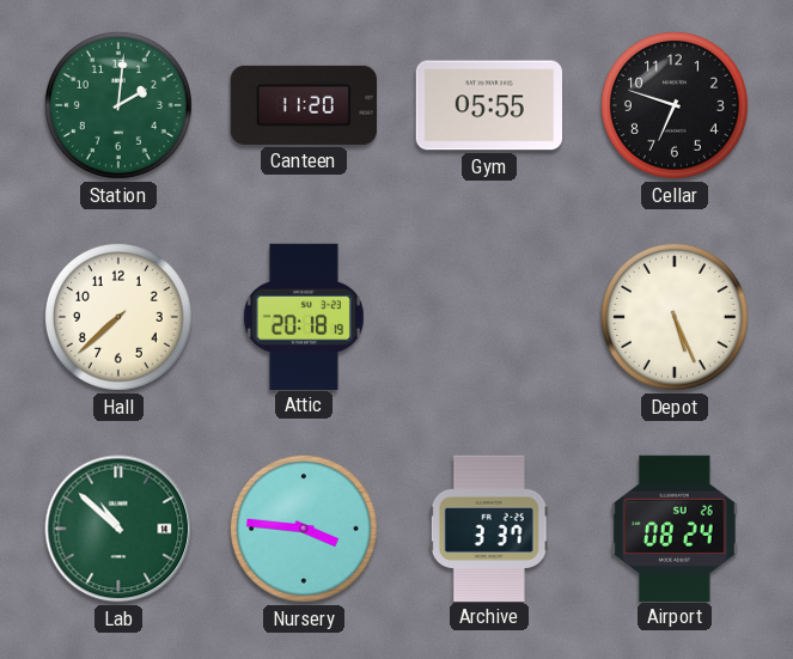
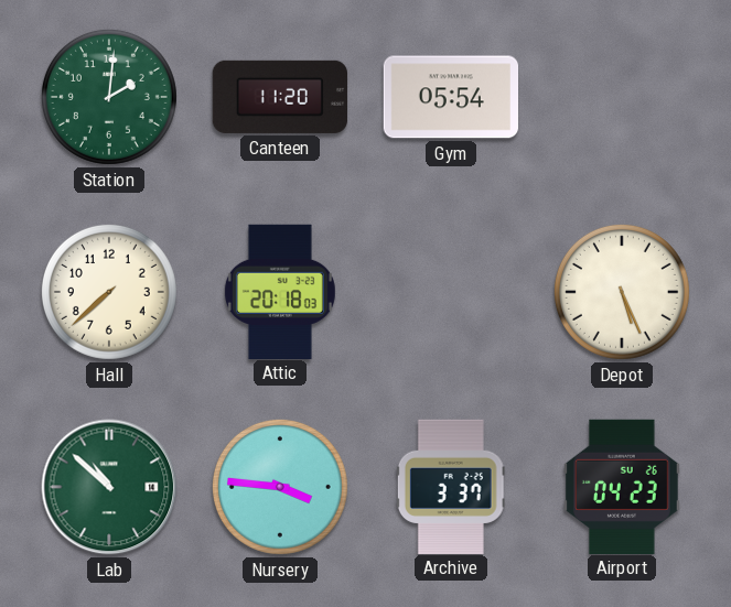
Gym: 05:55 -> 05:54
Cellar: 6:48 -> none
Attic: 20:18:19 -> 20:18:03
Airport: 08:24 -> 04:23
